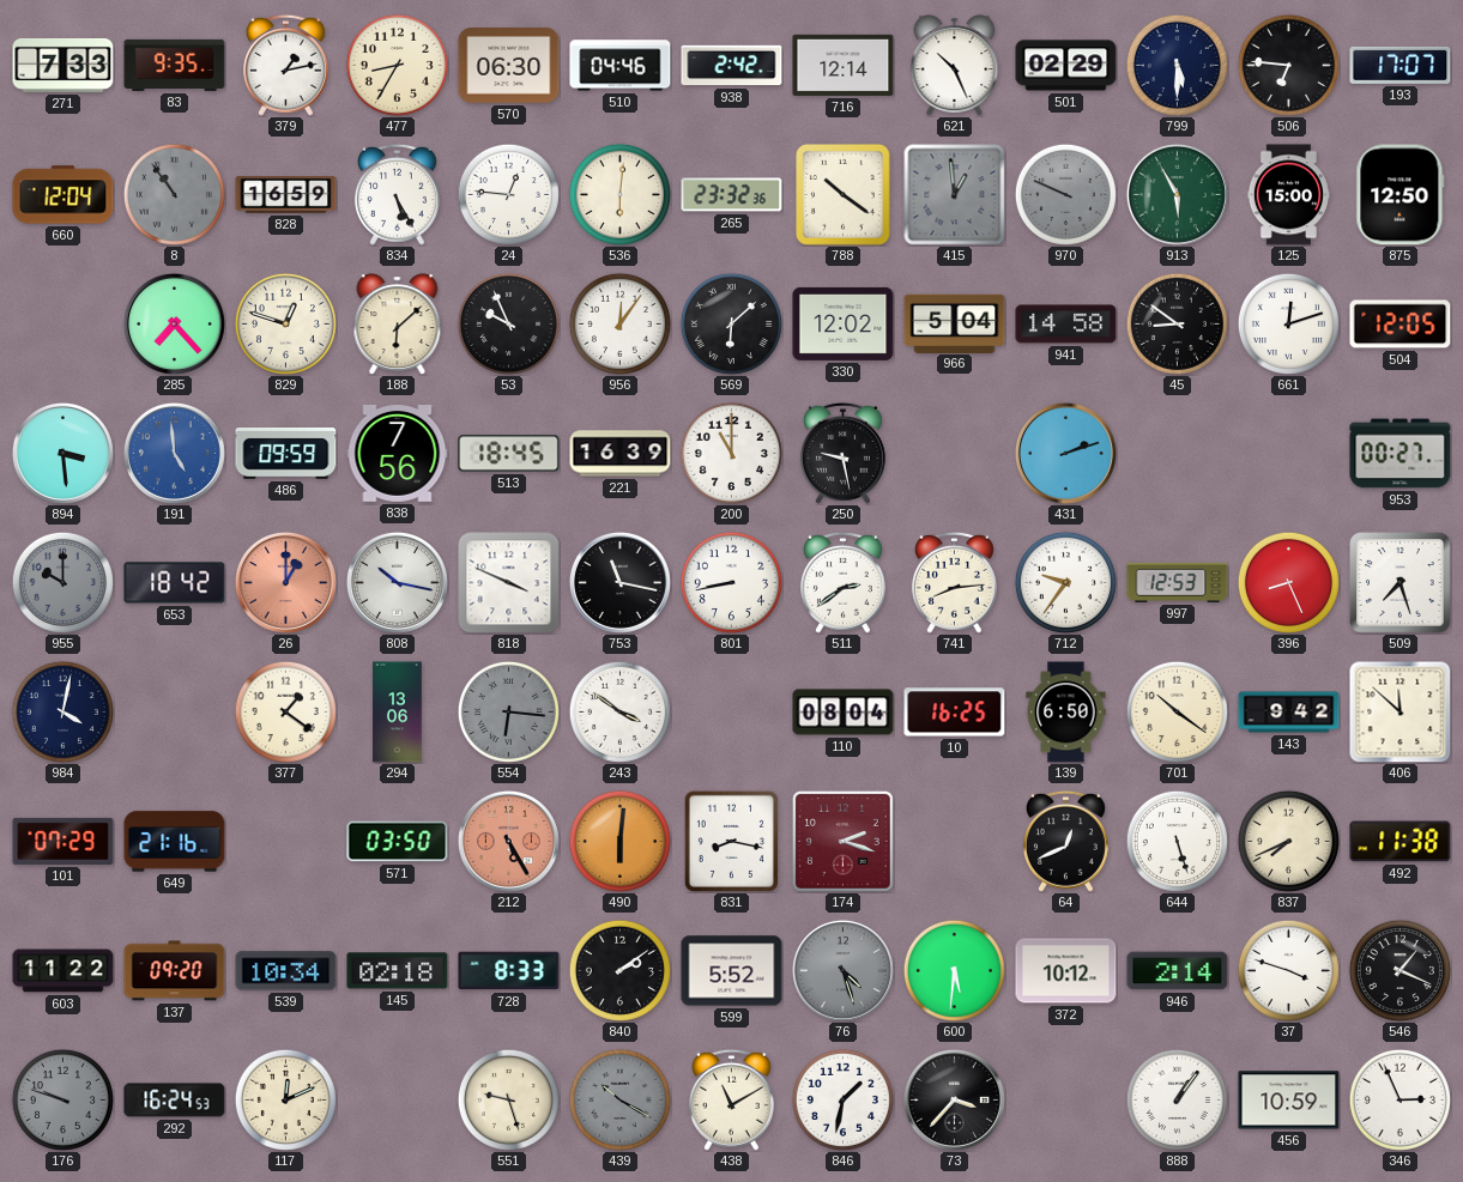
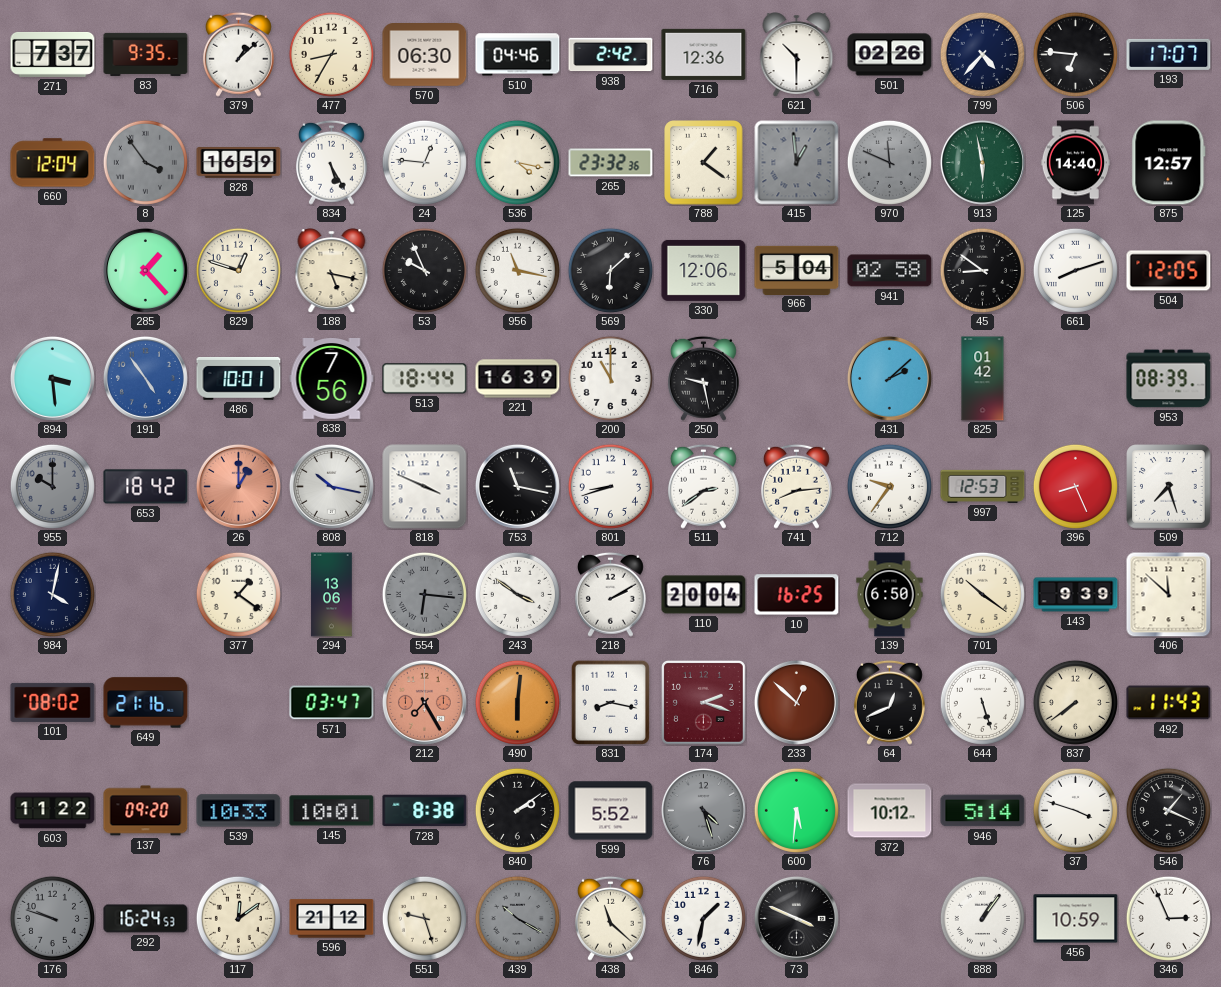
271: 7:33 -> 7:37
379: 1:13 -> 1:08
716: 12:14 -> 12:36
621: 10:26 -> 10:30
501: 02:29 -> 02:26
799: 5:30 -> 4:37
8: 10:54 -> 3:54
536: 6:01 -> 4:17
788: 10:21 -> 1:21
970: 9:49 -> 11:49
913: 5:55 -> 5:58
125: 15:00 -> 14:40
875: 12:50 -> 12:57
285: 7:23 -> 1:23
188: 6:08 -> 5:17
956: 12:06 -> 11:17
330: 12:02 -> 12:06
941: 14:58 -> 02:58
661: 12:12 -> 8:12
191: 4:59 -> 4:54
486: 09:59 -> 10:01
513: 18:45 -> 18:44
431: 2:12 -> 2:08
825: none -> 01:42
953: 00:27 -> 08:39
801: 8:43 -> 8:42
218: none -> 2:10
110: 08:04 -> 20:04
143: 9:42 -> 9:39
101: 07:29 -> 08:02
571: 03:50 -> 03:47
212: 5:25 -> 7:25
233: none -> 12:52
837: 7:41 -> 7:39
492: 11:38 -> 11:43
539: 10:34 -> 10:33
145: 02:18 -> 10:01
728: 8:33 -> 8:38
946: 2:14 -> 5:14
117: 12:11 -> 12:09
596: none -> 21:12
438: 11:10 -> 11:22
73: 3:37 -> 3:49
